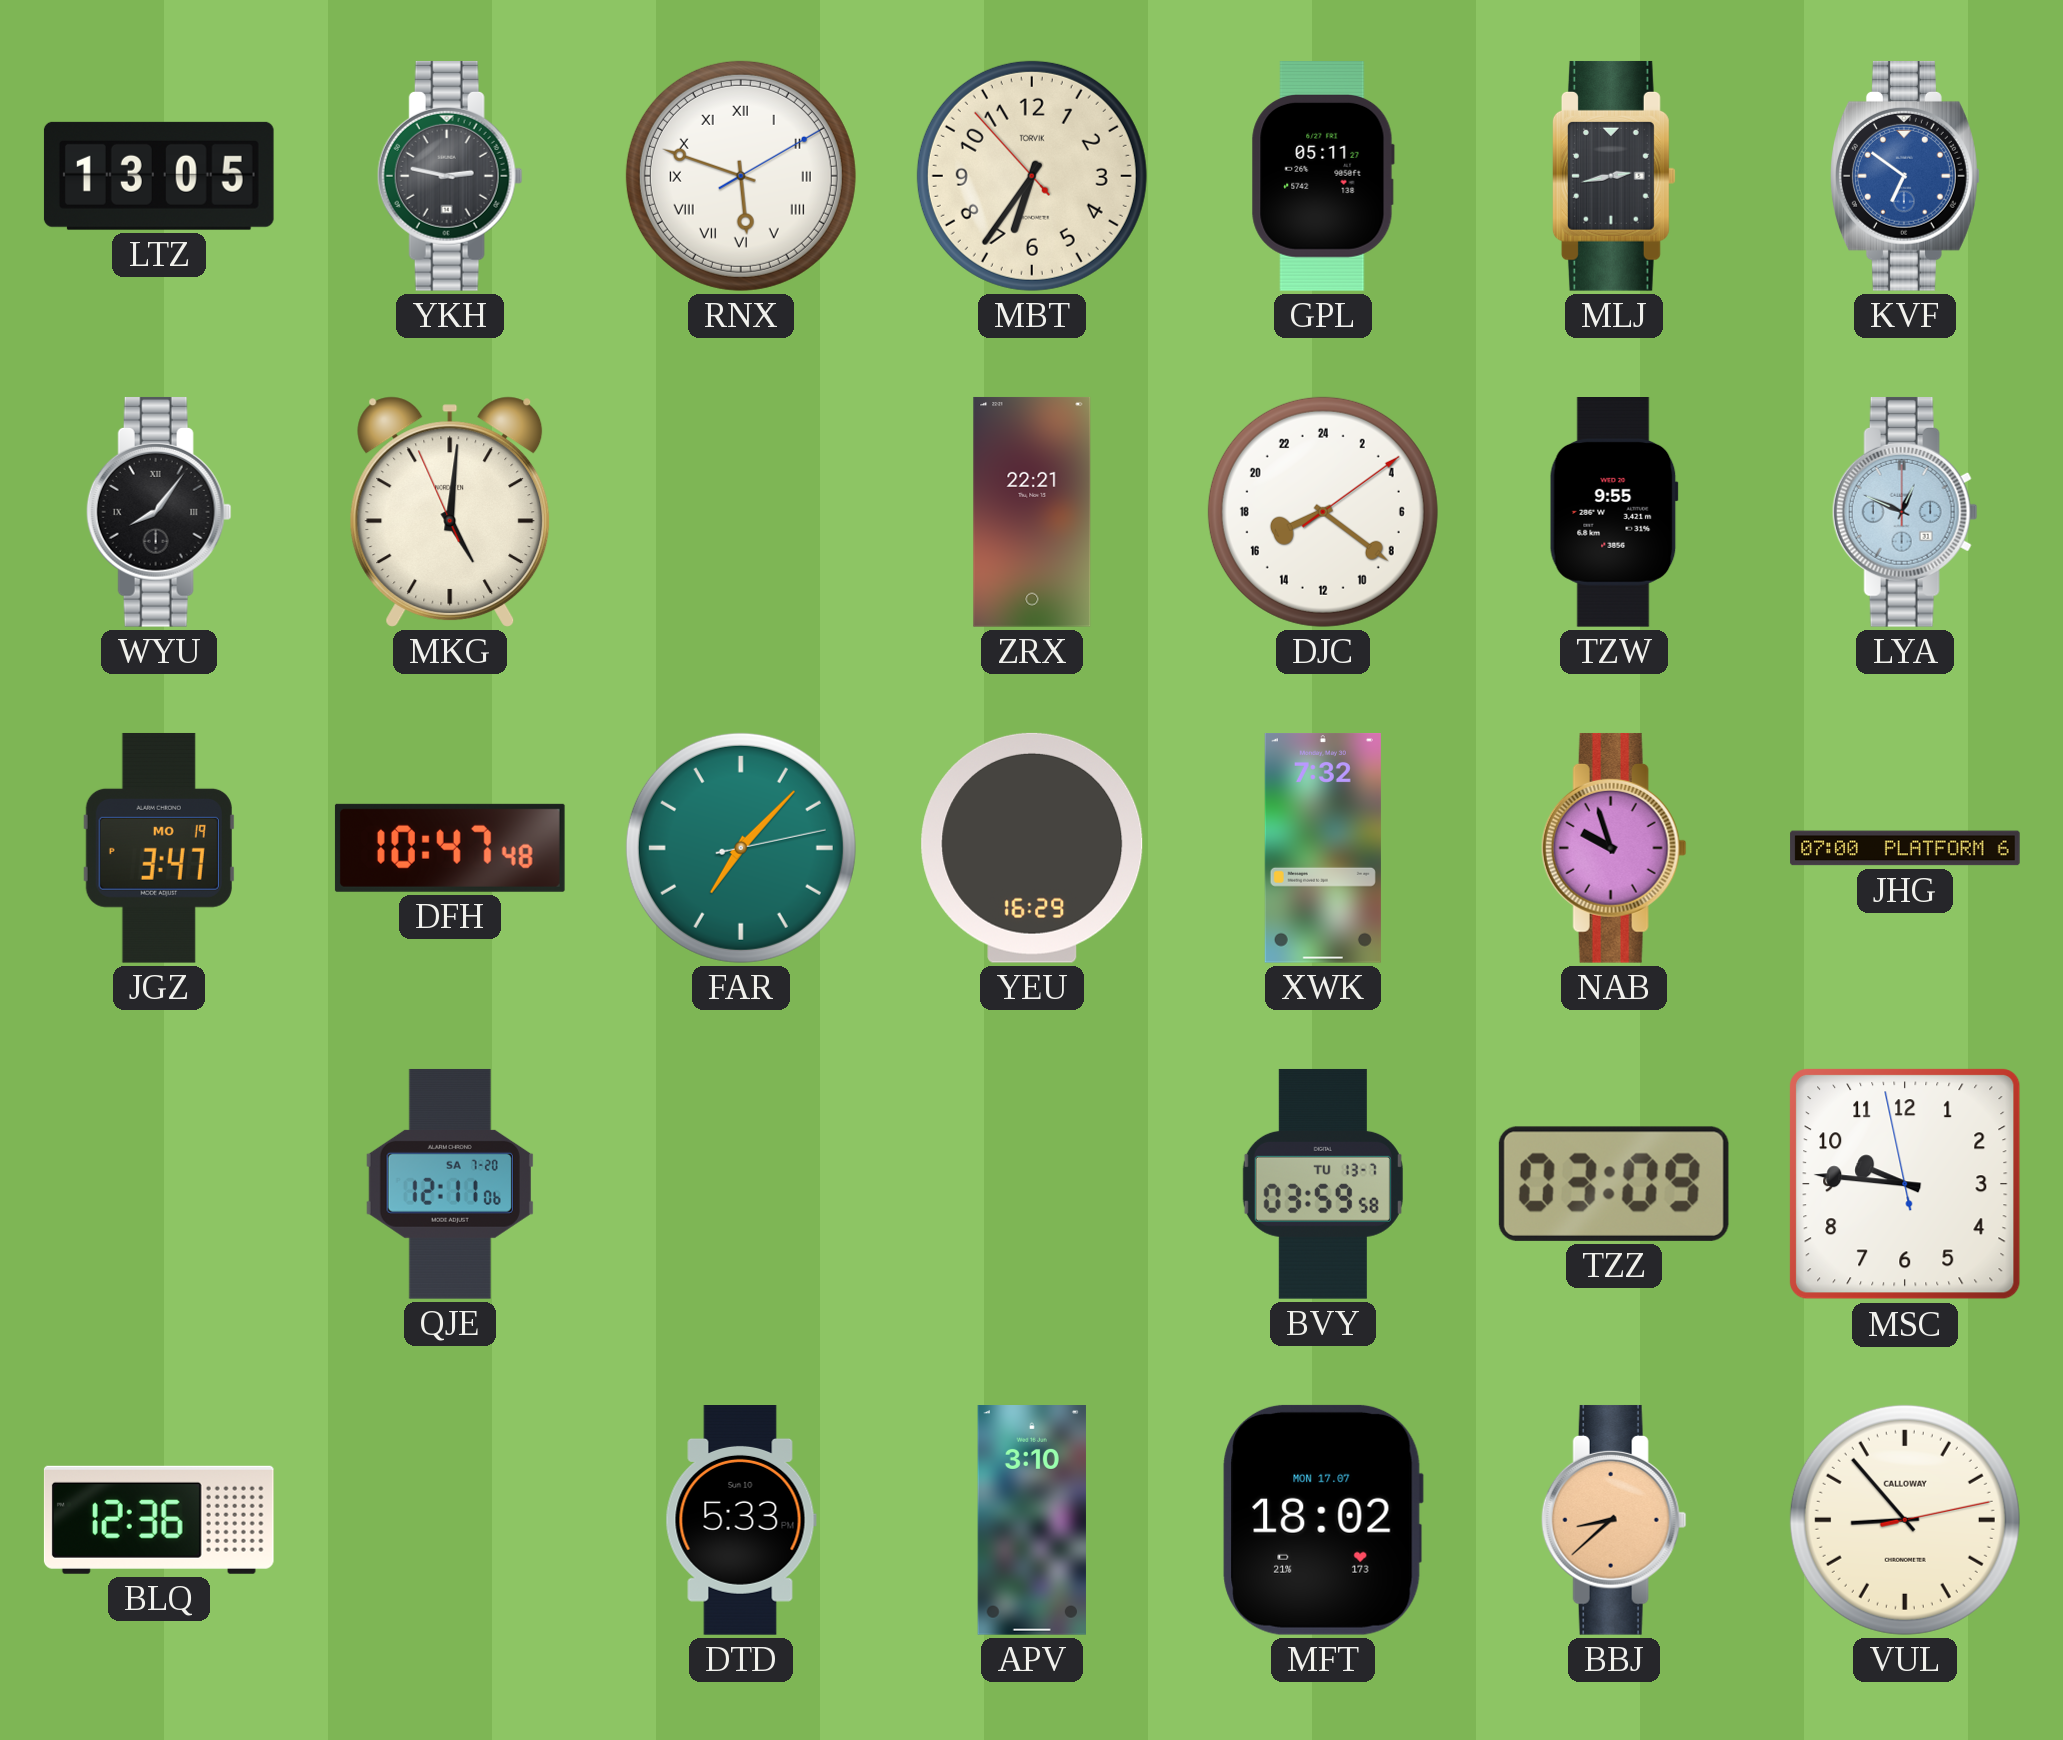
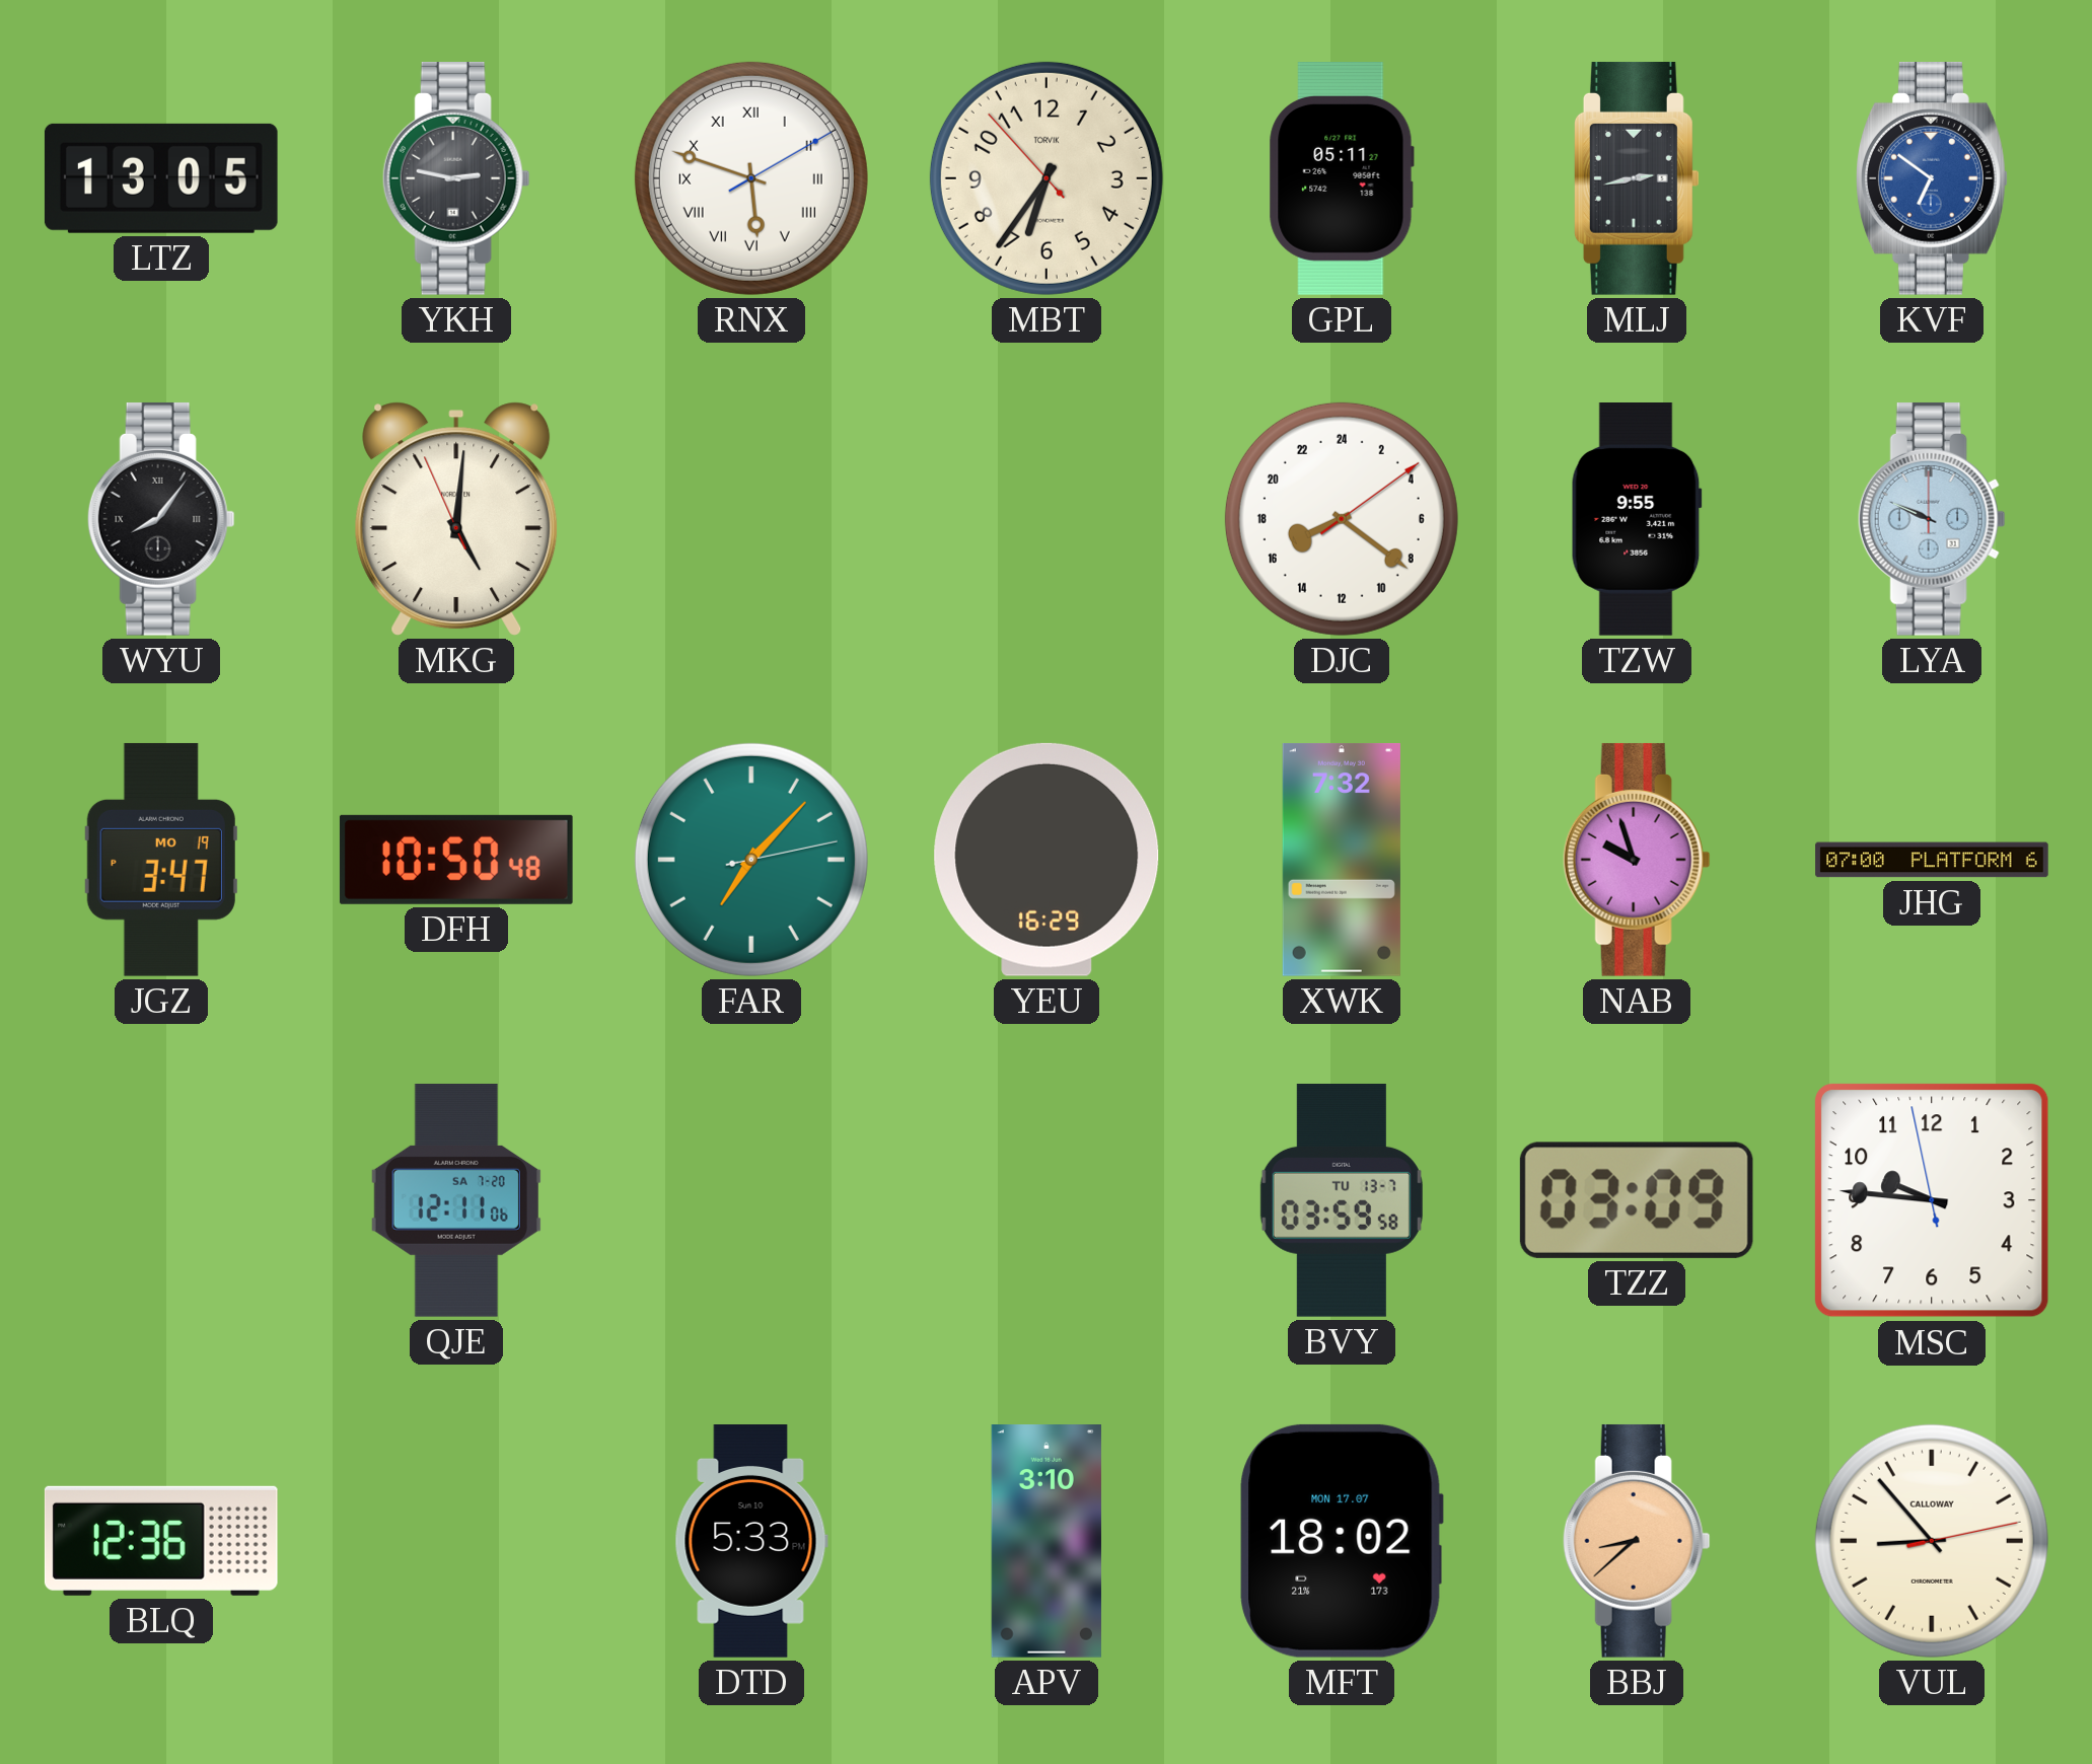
ZRX: 22:21 -> none
LYA: 12:49 -> 9:49
DFH: 10:47 -> 10:50
